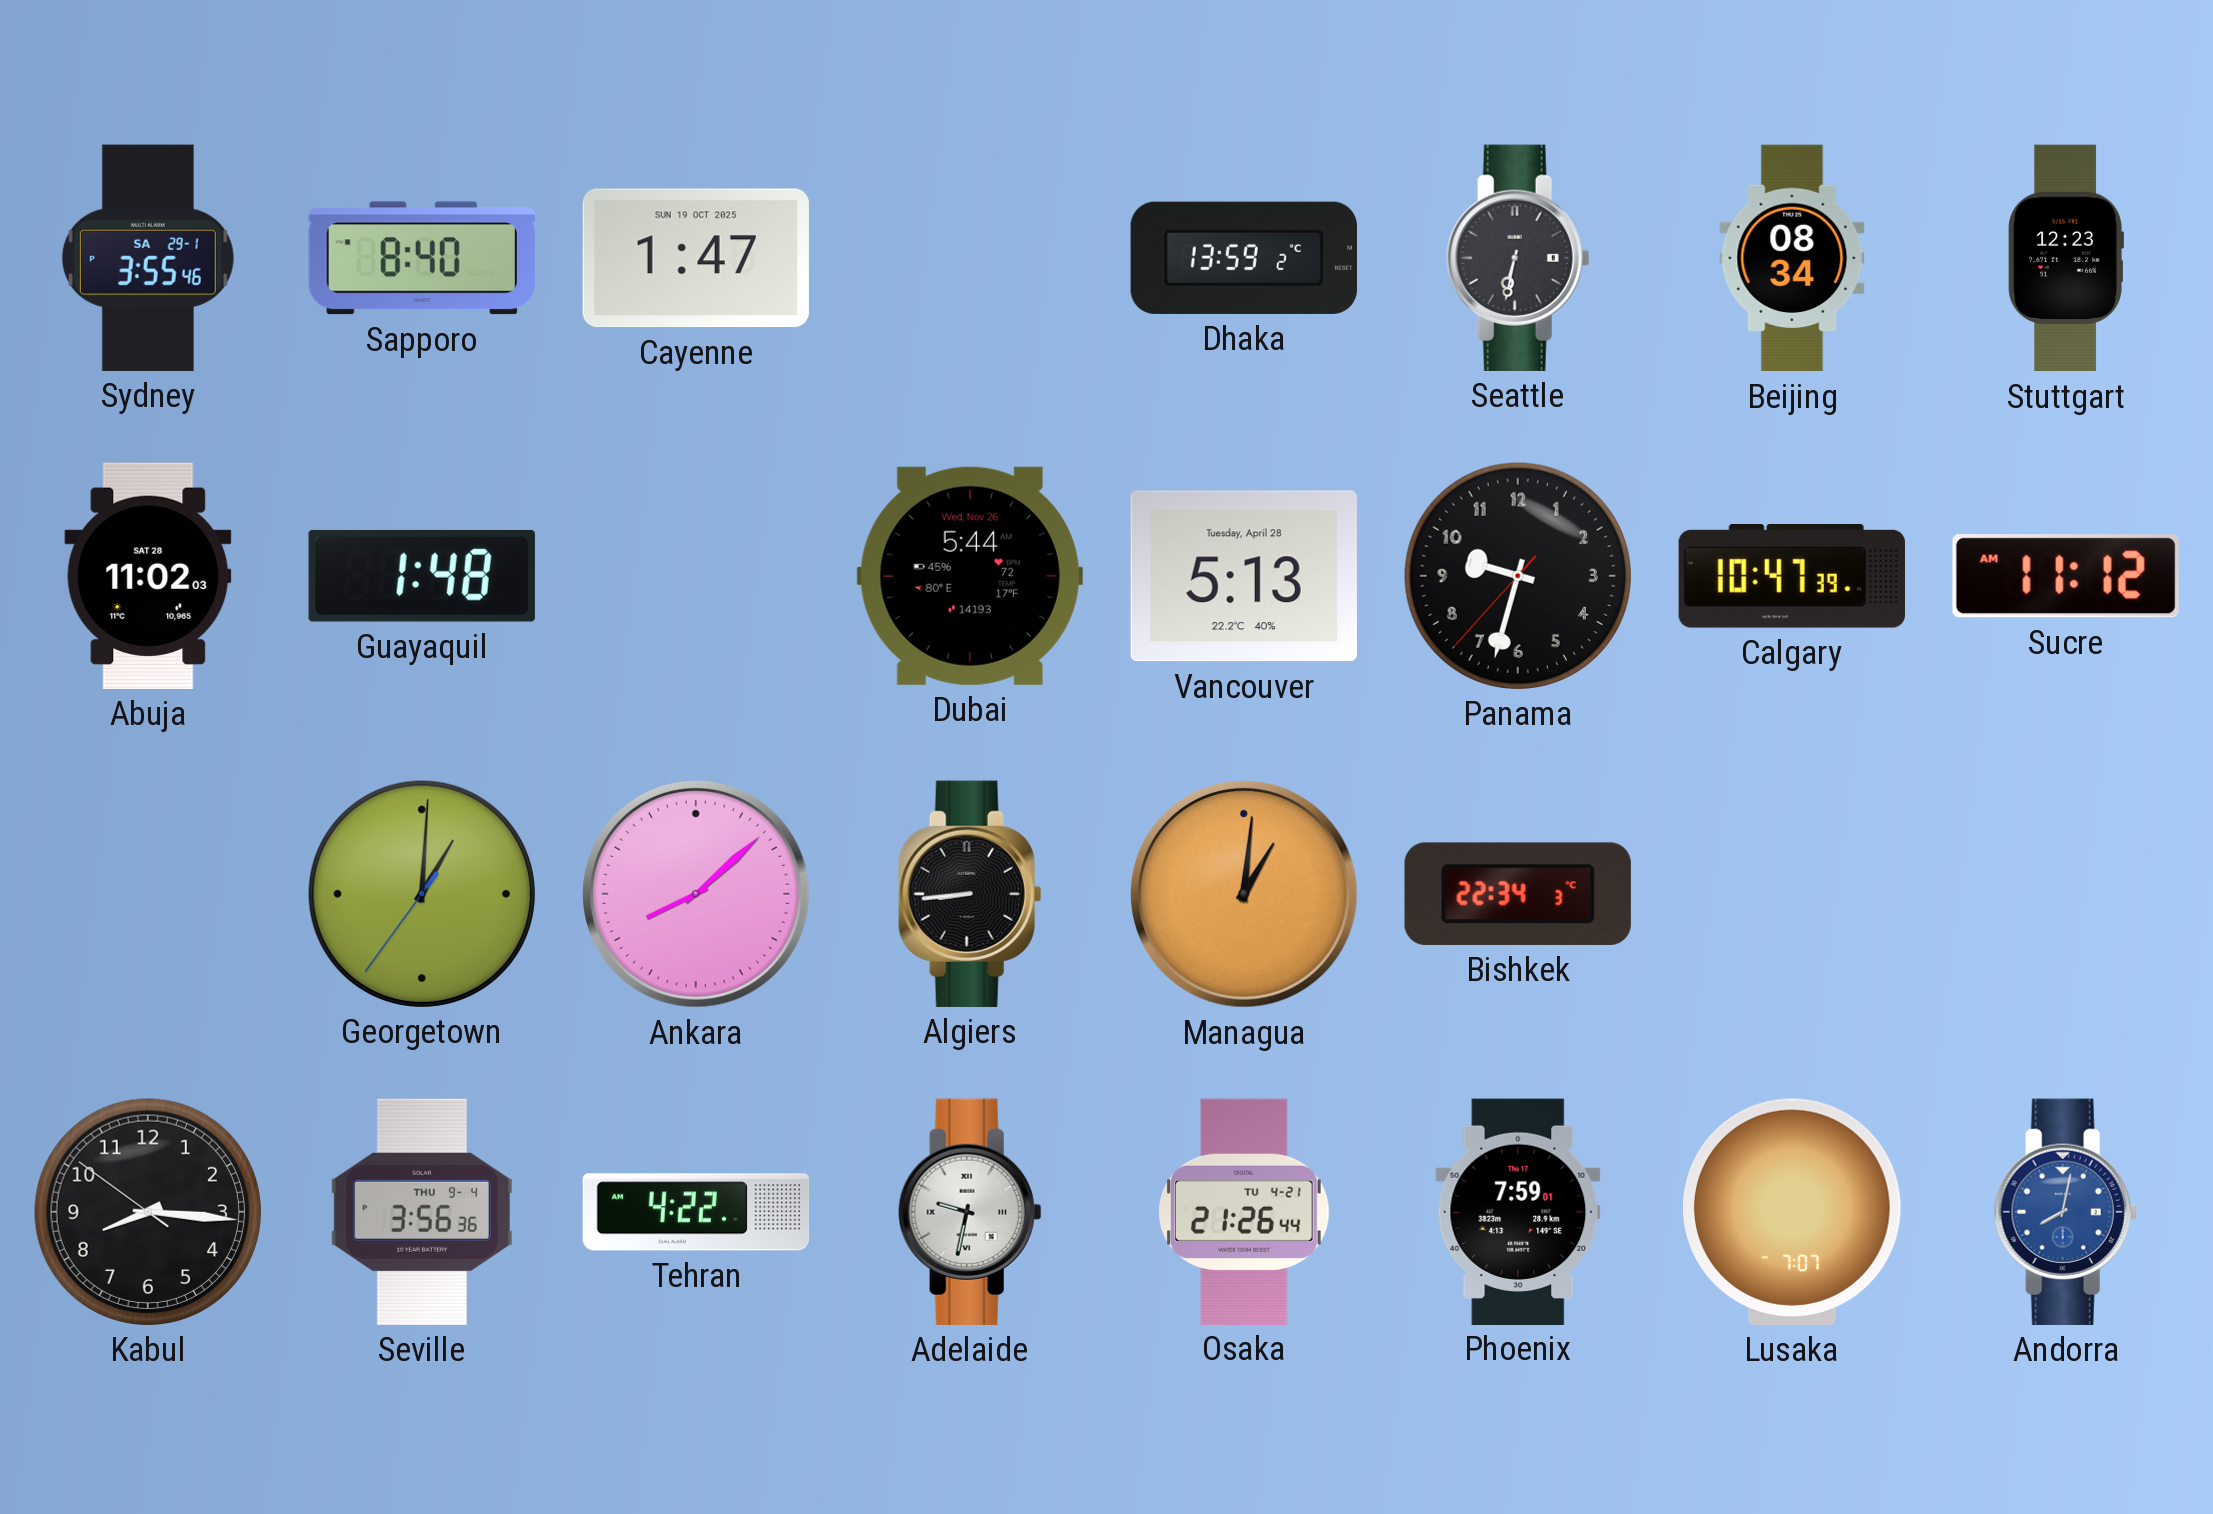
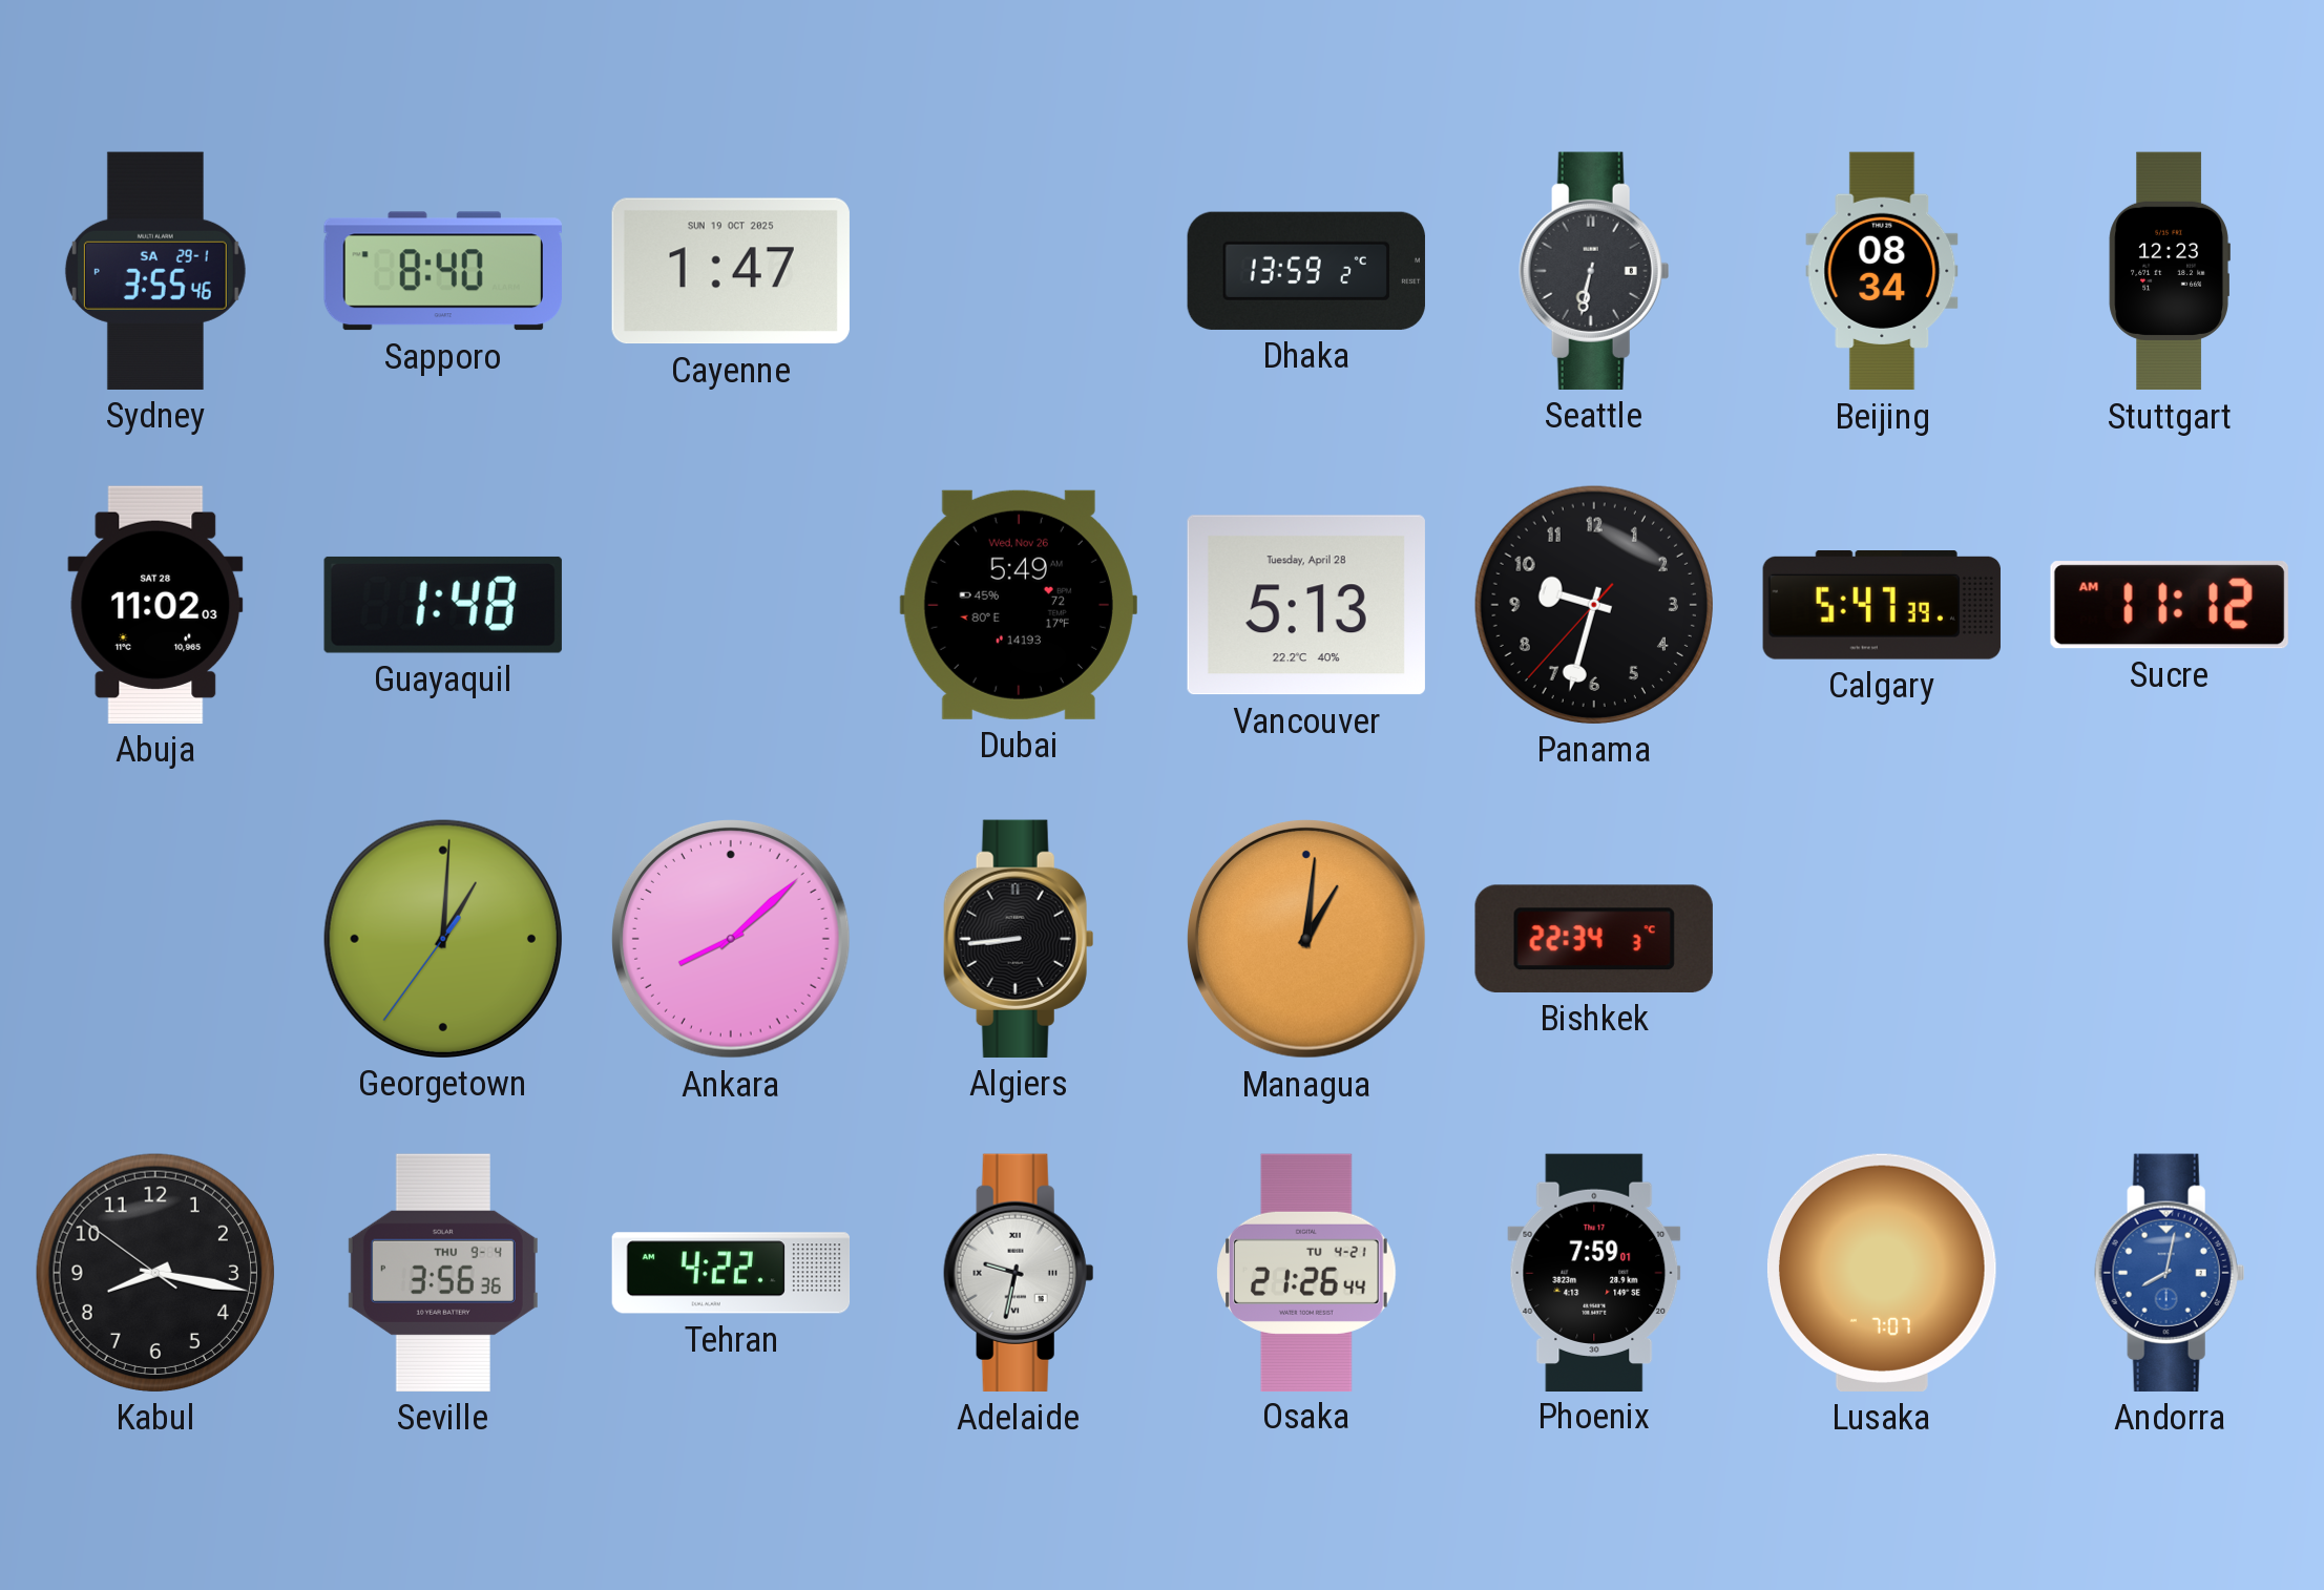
Dubai: 5:44 -> 5:49
Calgary: 10:47 -> 5:47
Kabul: 8:15 -> 8:16
